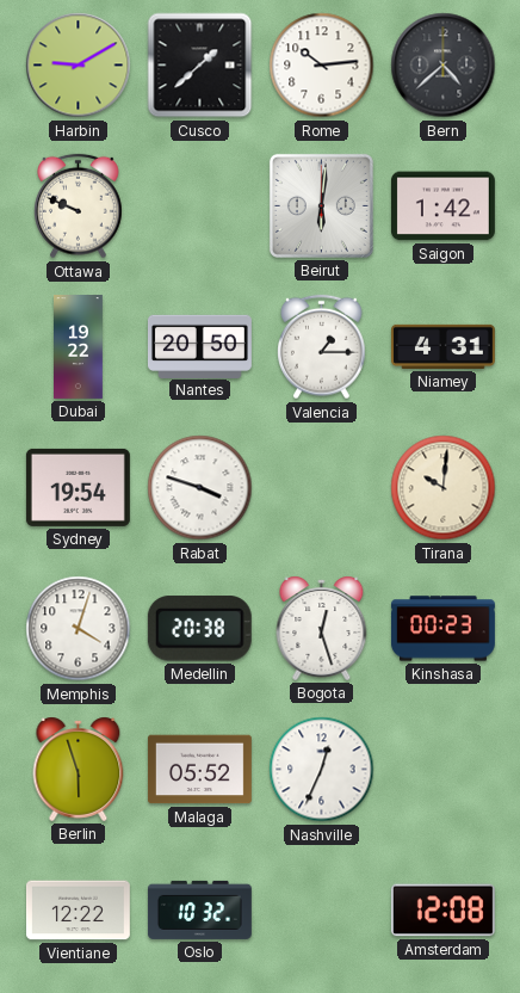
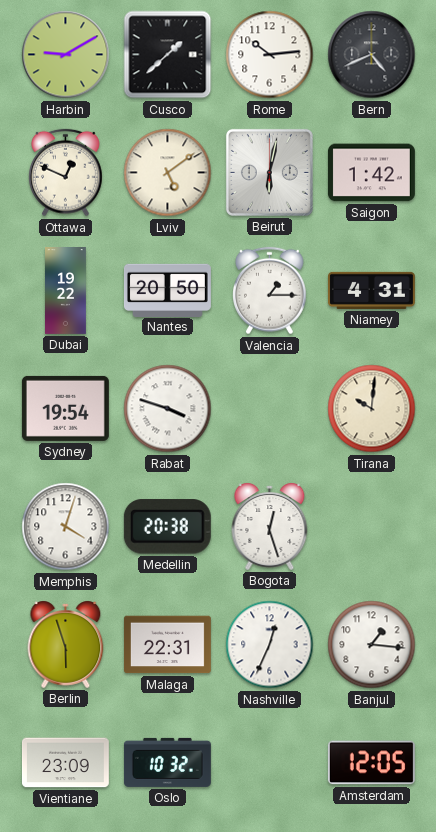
Bern: 4:38 -> 4:41
Ottawa: 9:49 -> 12:49
Lviv: none -> 5:09
Beirut: 6:01 -> 6:02
Kinshasa: 00:23 -> none
Malaga: 05:52 -> 22:31
Banjul: none -> 1:16
Vientiane: 12:22 -> 23:09
Amsterdam: 12:08 -> 12:05
